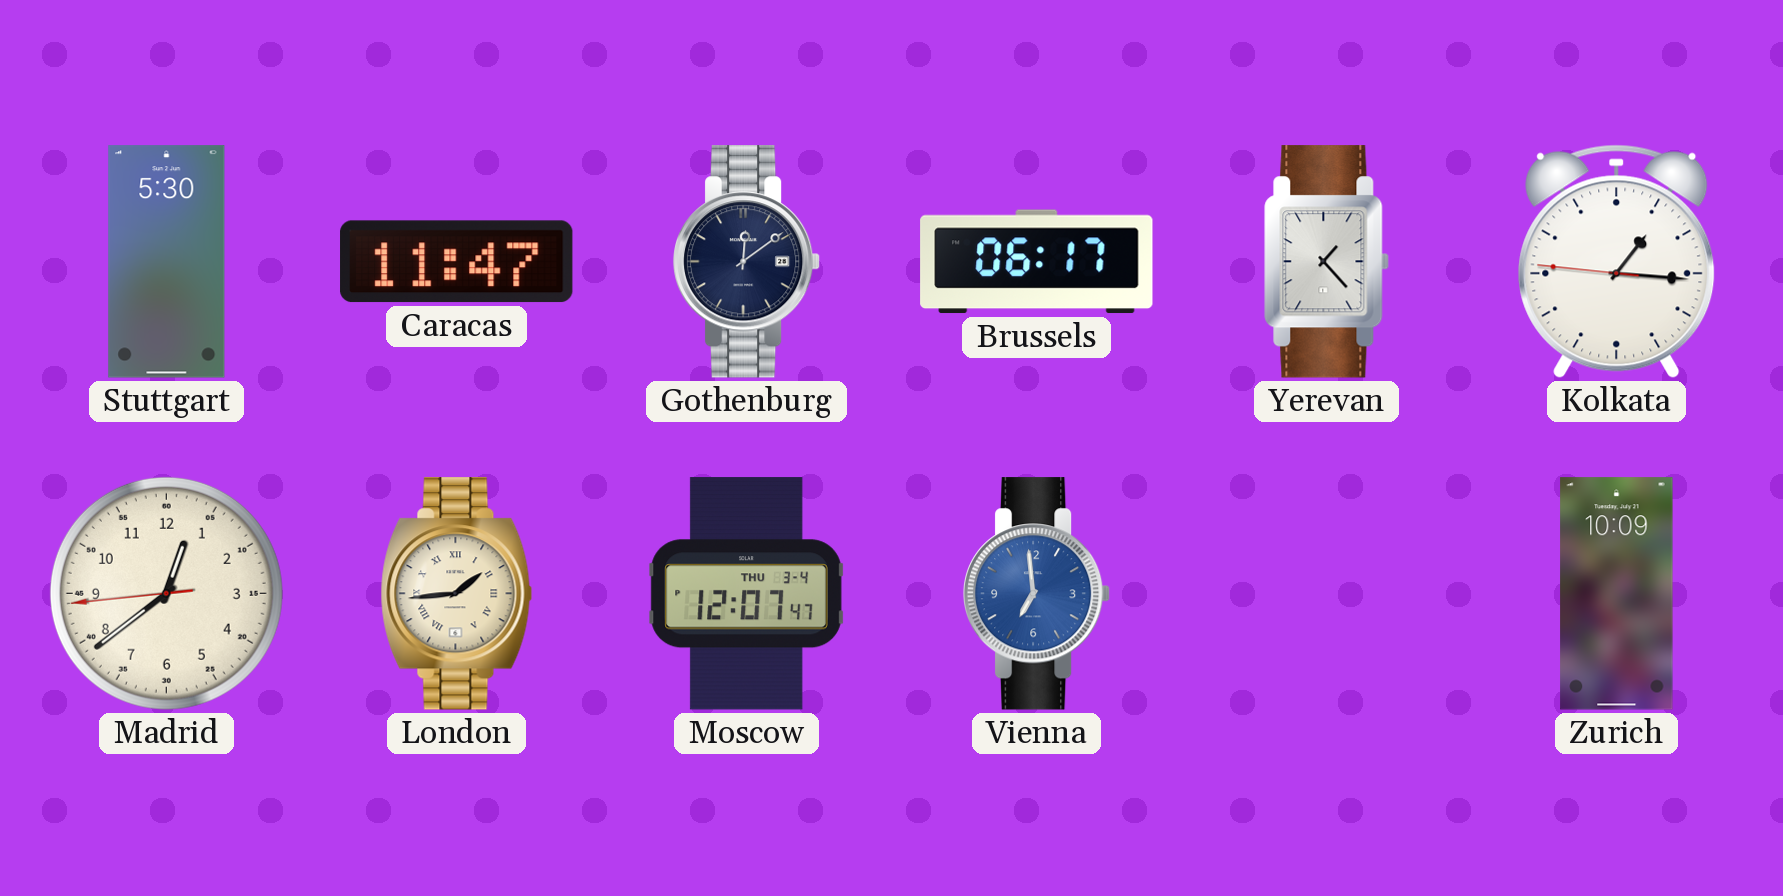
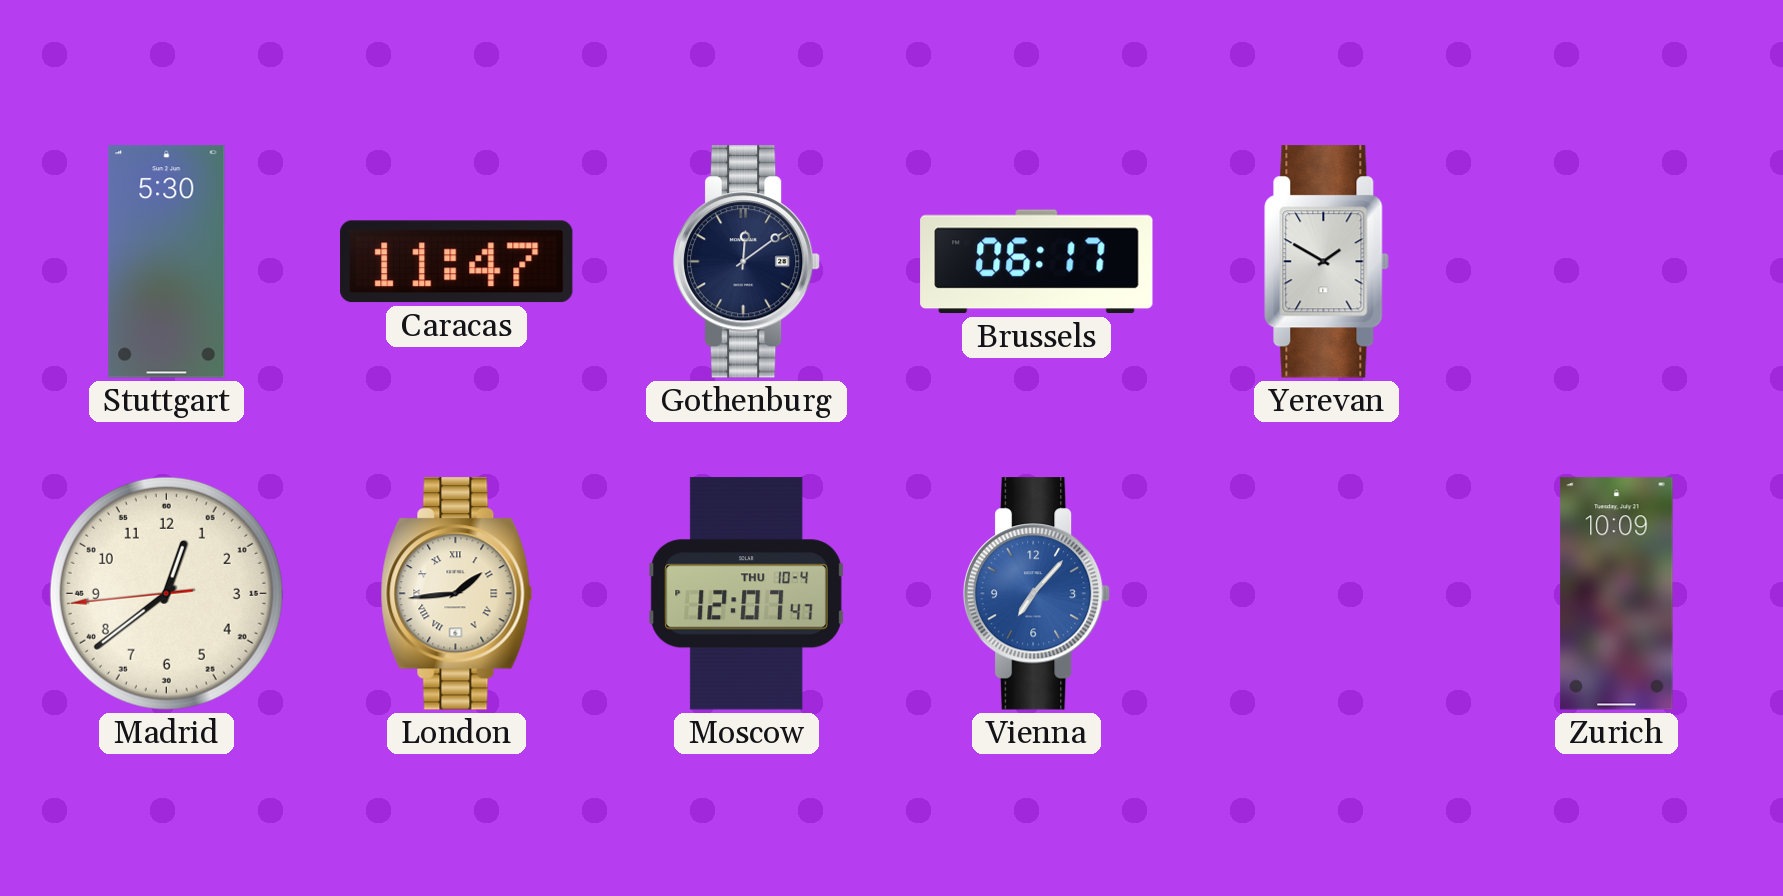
Yerevan: 1:23 -> 1:50
Kolkata: 1:15 -> none
Moscow date: THU 3-4 -> THU 10-4
Vienna: 6:59 -> 7:07
